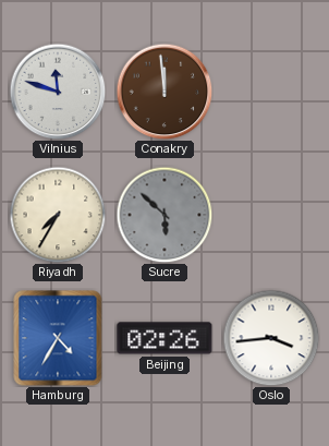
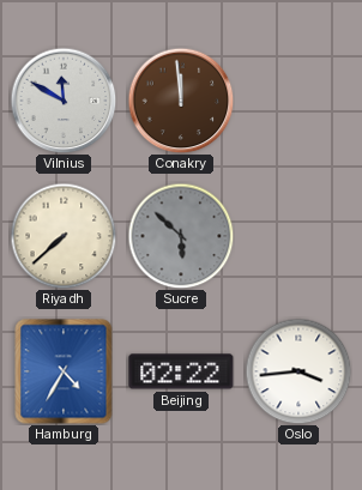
Vilnius: 11:48 -> 11:50
Riyadh: 7:35 -> 7:38
Beijing: 02:26 -> 02:22
